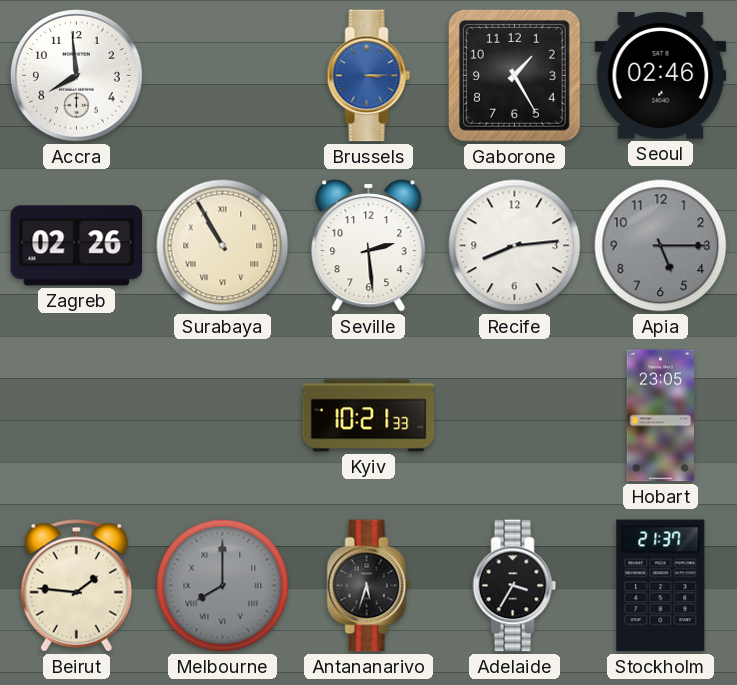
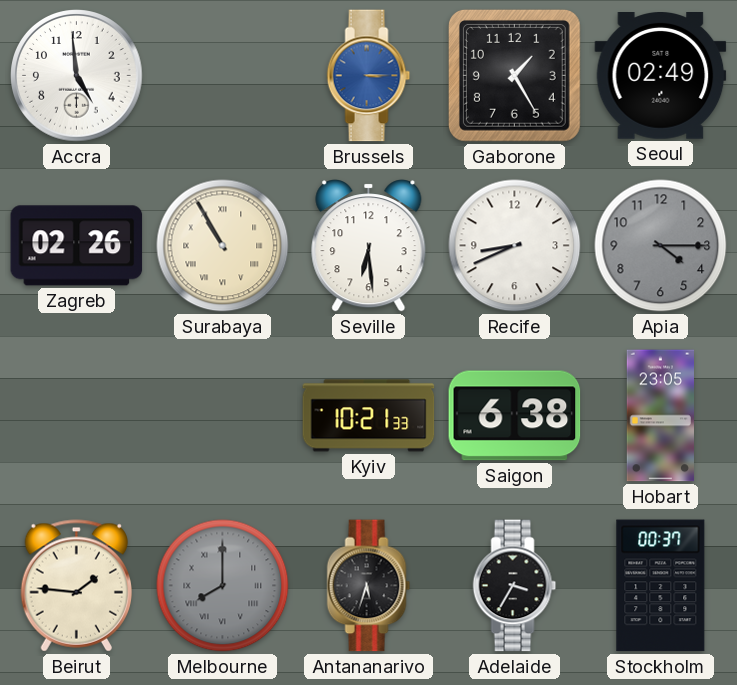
Accra: 7:59 -> 4:59
Seoul: 02:46 -> 02:49
Seville: 2:29 -> 6:29
Recife: 8:14 -> 8:41
Apia: 5:15 -> 4:15
Saigon: none -> 6:38
Stockholm: 21:37 -> 00:37
